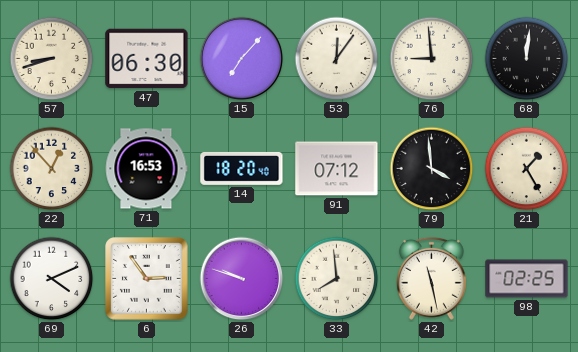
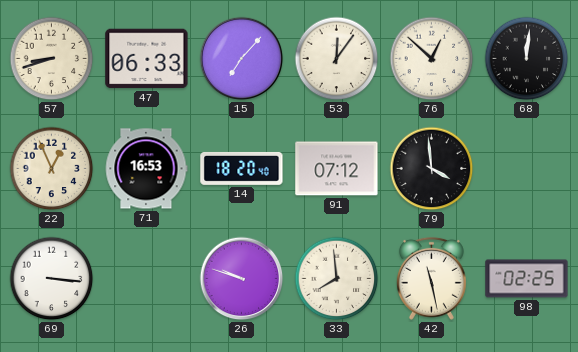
47: 06:30 -> 06:33
76: 8:59 -> 12:52
22: 12:53 -> 12:56
21: 1:25 -> none
69: 4:11 -> 3:16
6: 2:54 -> none
